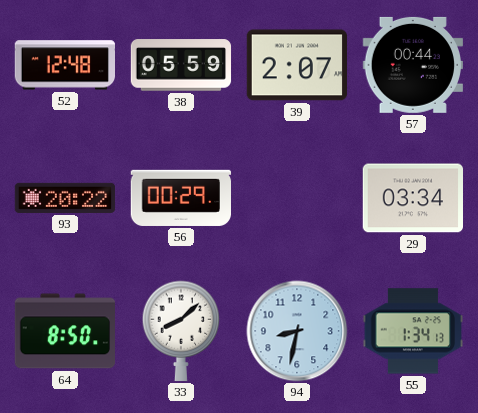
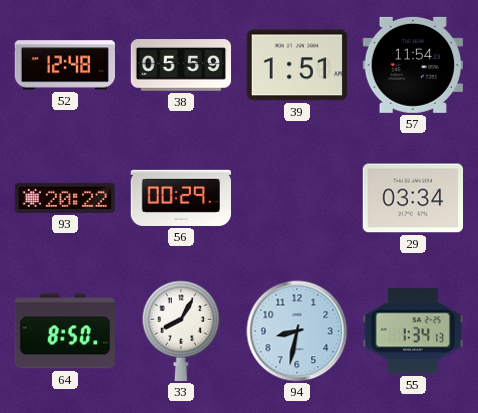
39: 2:07 -> 1:51
57: 00:44 -> 11:54
33: 8:08 -> 8:05
